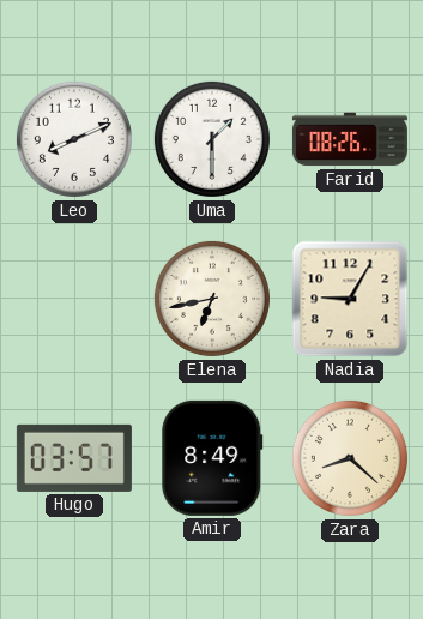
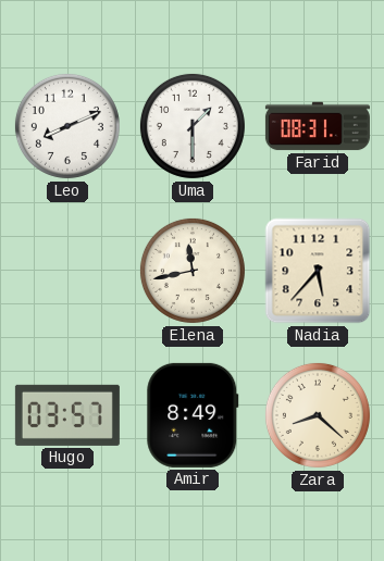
Farid: 08:26 -> 08:31
Elena: 6:43 -> 11:43
Nadia: 9:05 -> 5:37
